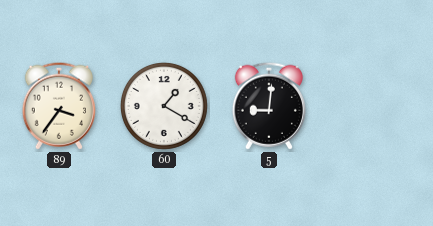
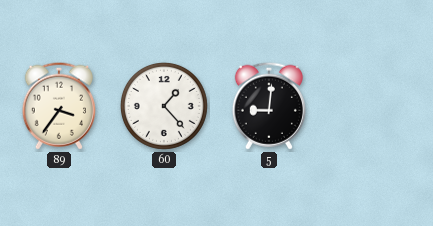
60: 1:20 -> 1:23
